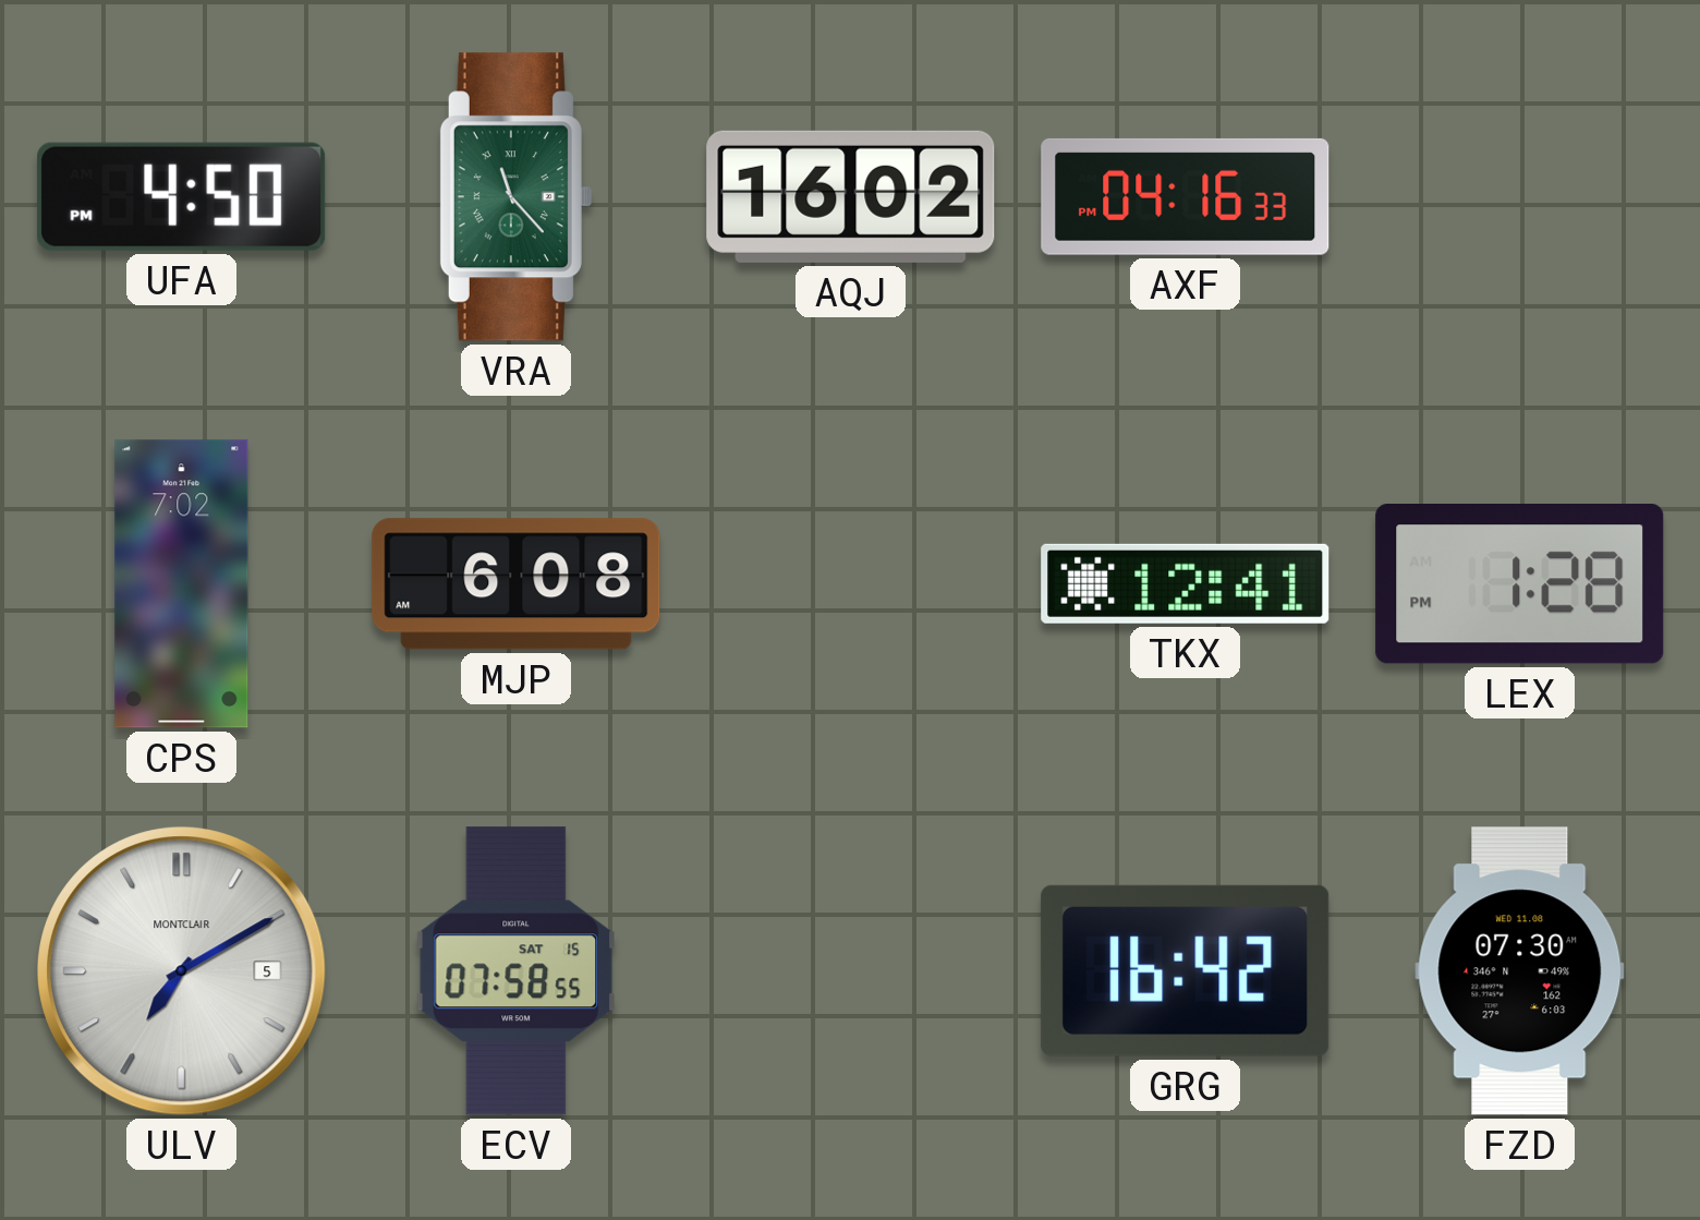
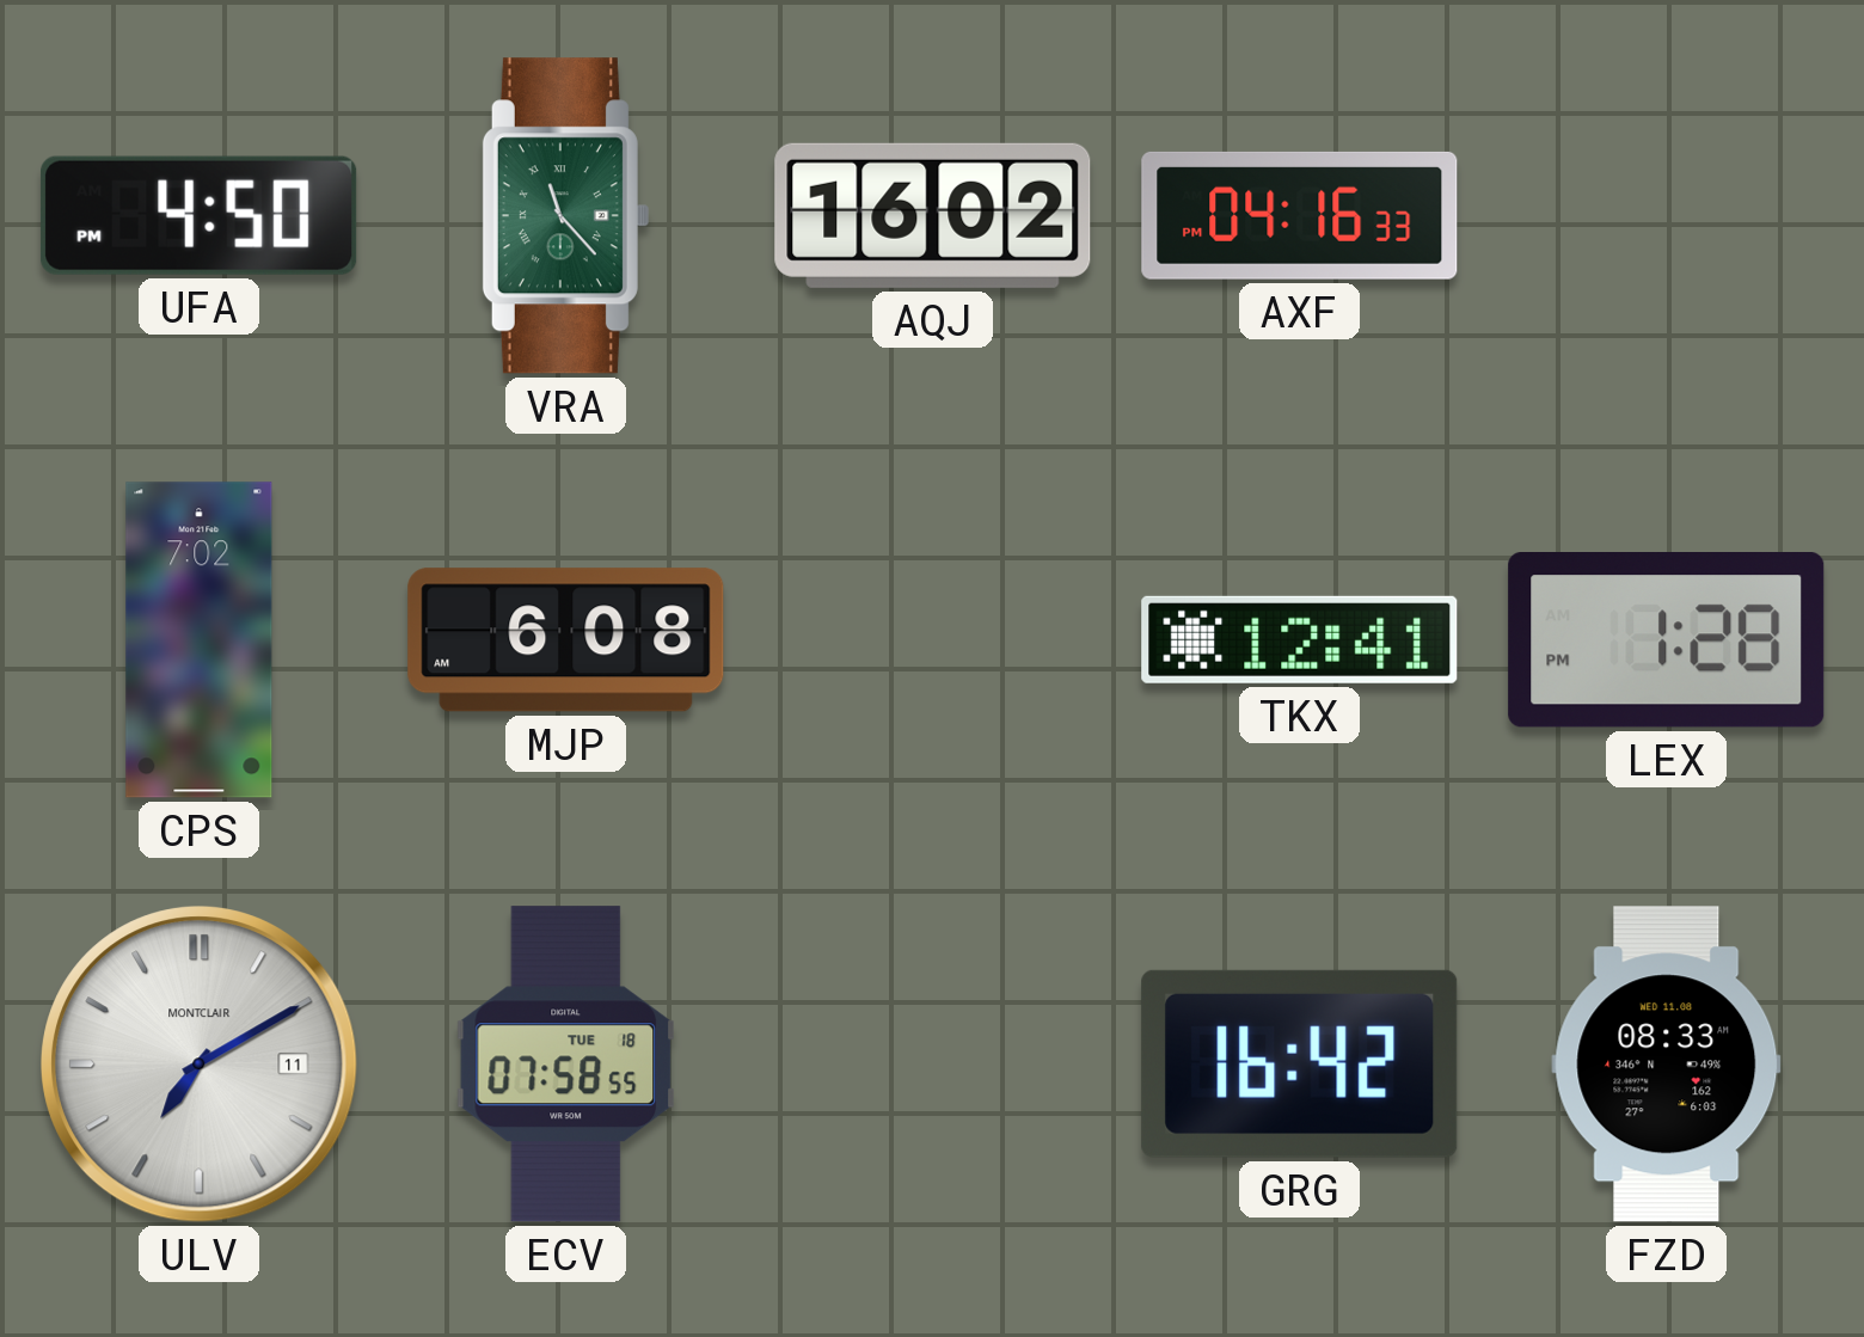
ULV date: 5 -> 11
ECV date: SAT 15 -> TUE 18
FZD: 07:30 -> 08:33
